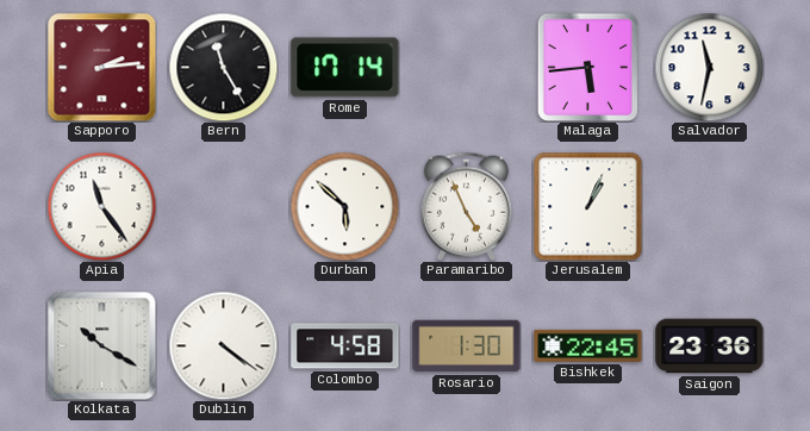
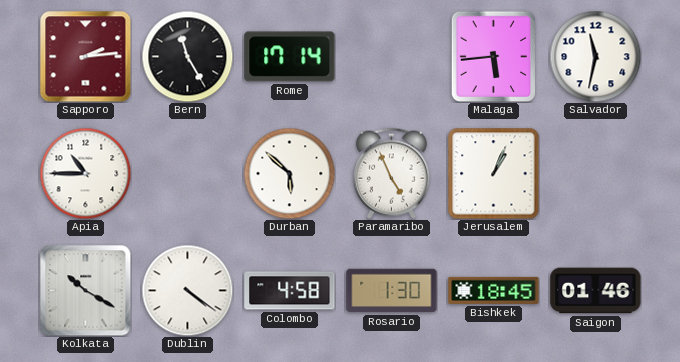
Apia: 11:24 -> 10:45
Bishkek: 22:45 -> 18:45
Saigon: 23:36 -> 01:46
